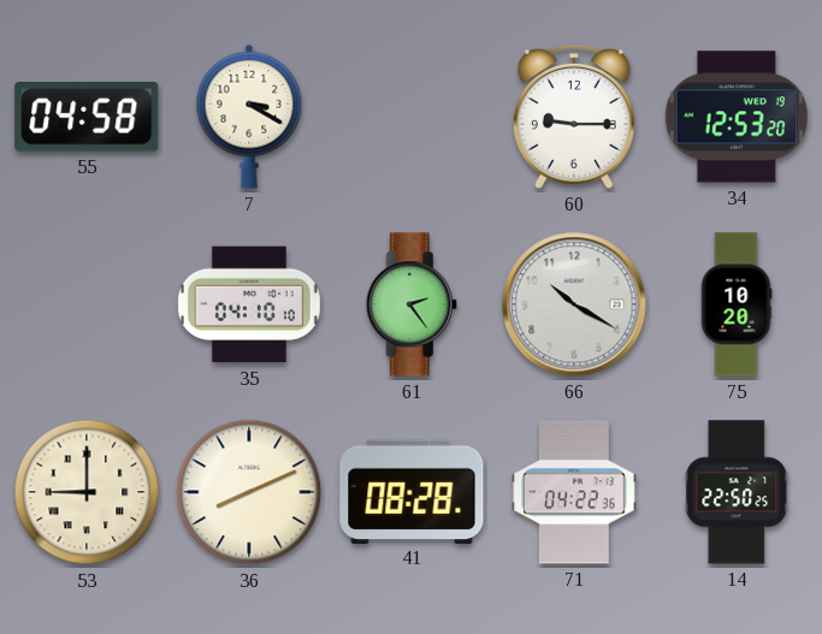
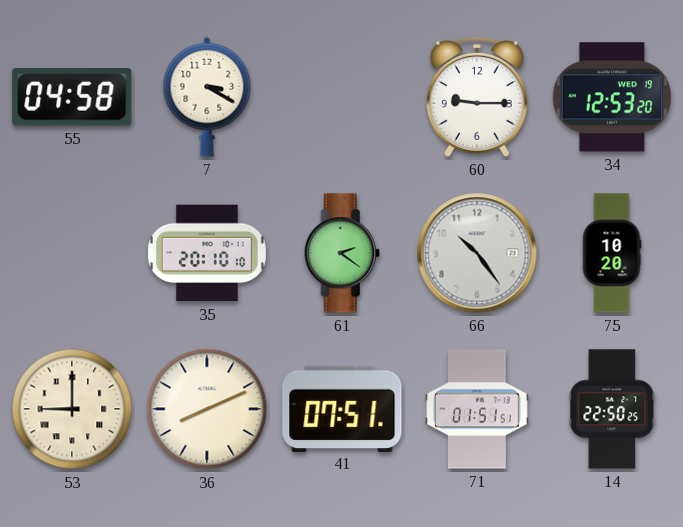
35: 04:10 -> 20:10
61: 2:24 -> 2:21
66: 10:20 -> 10:24
41: 08:28 -> 07:51
71: 04:22 -> 01:51
